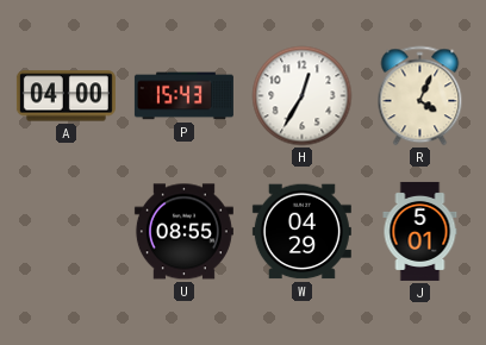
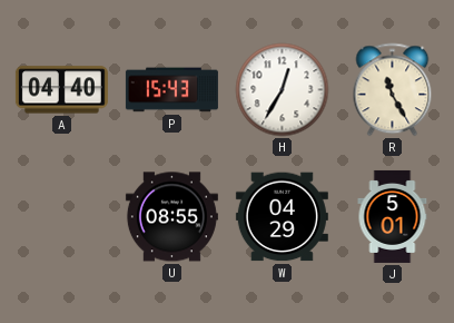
A: 04:00 -> 04:40
R: 4:04 -> 11:25
